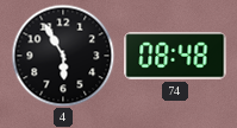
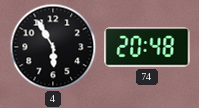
74: 08:48 -> 20:48
